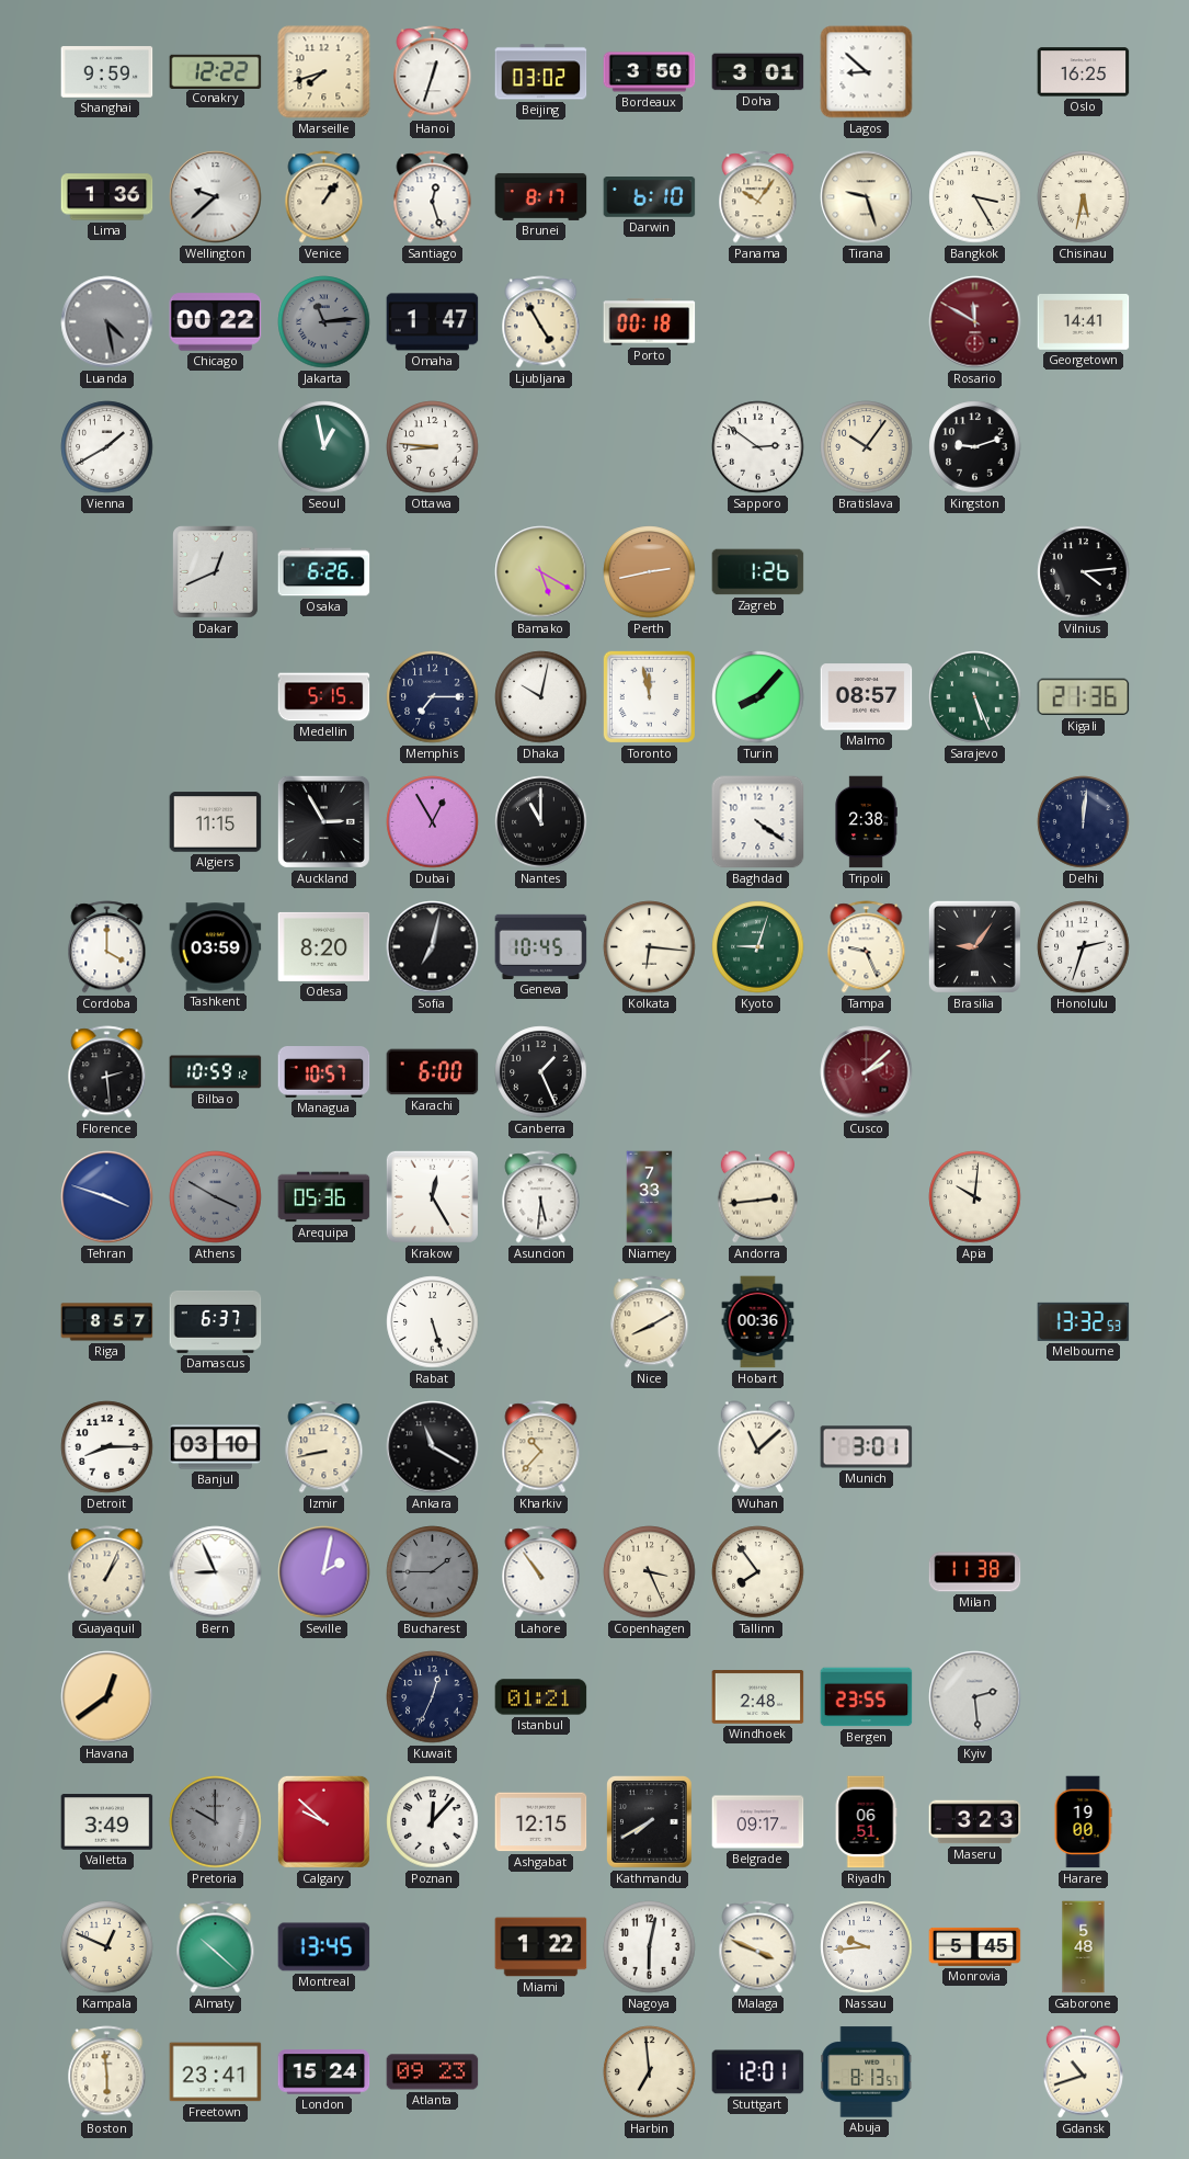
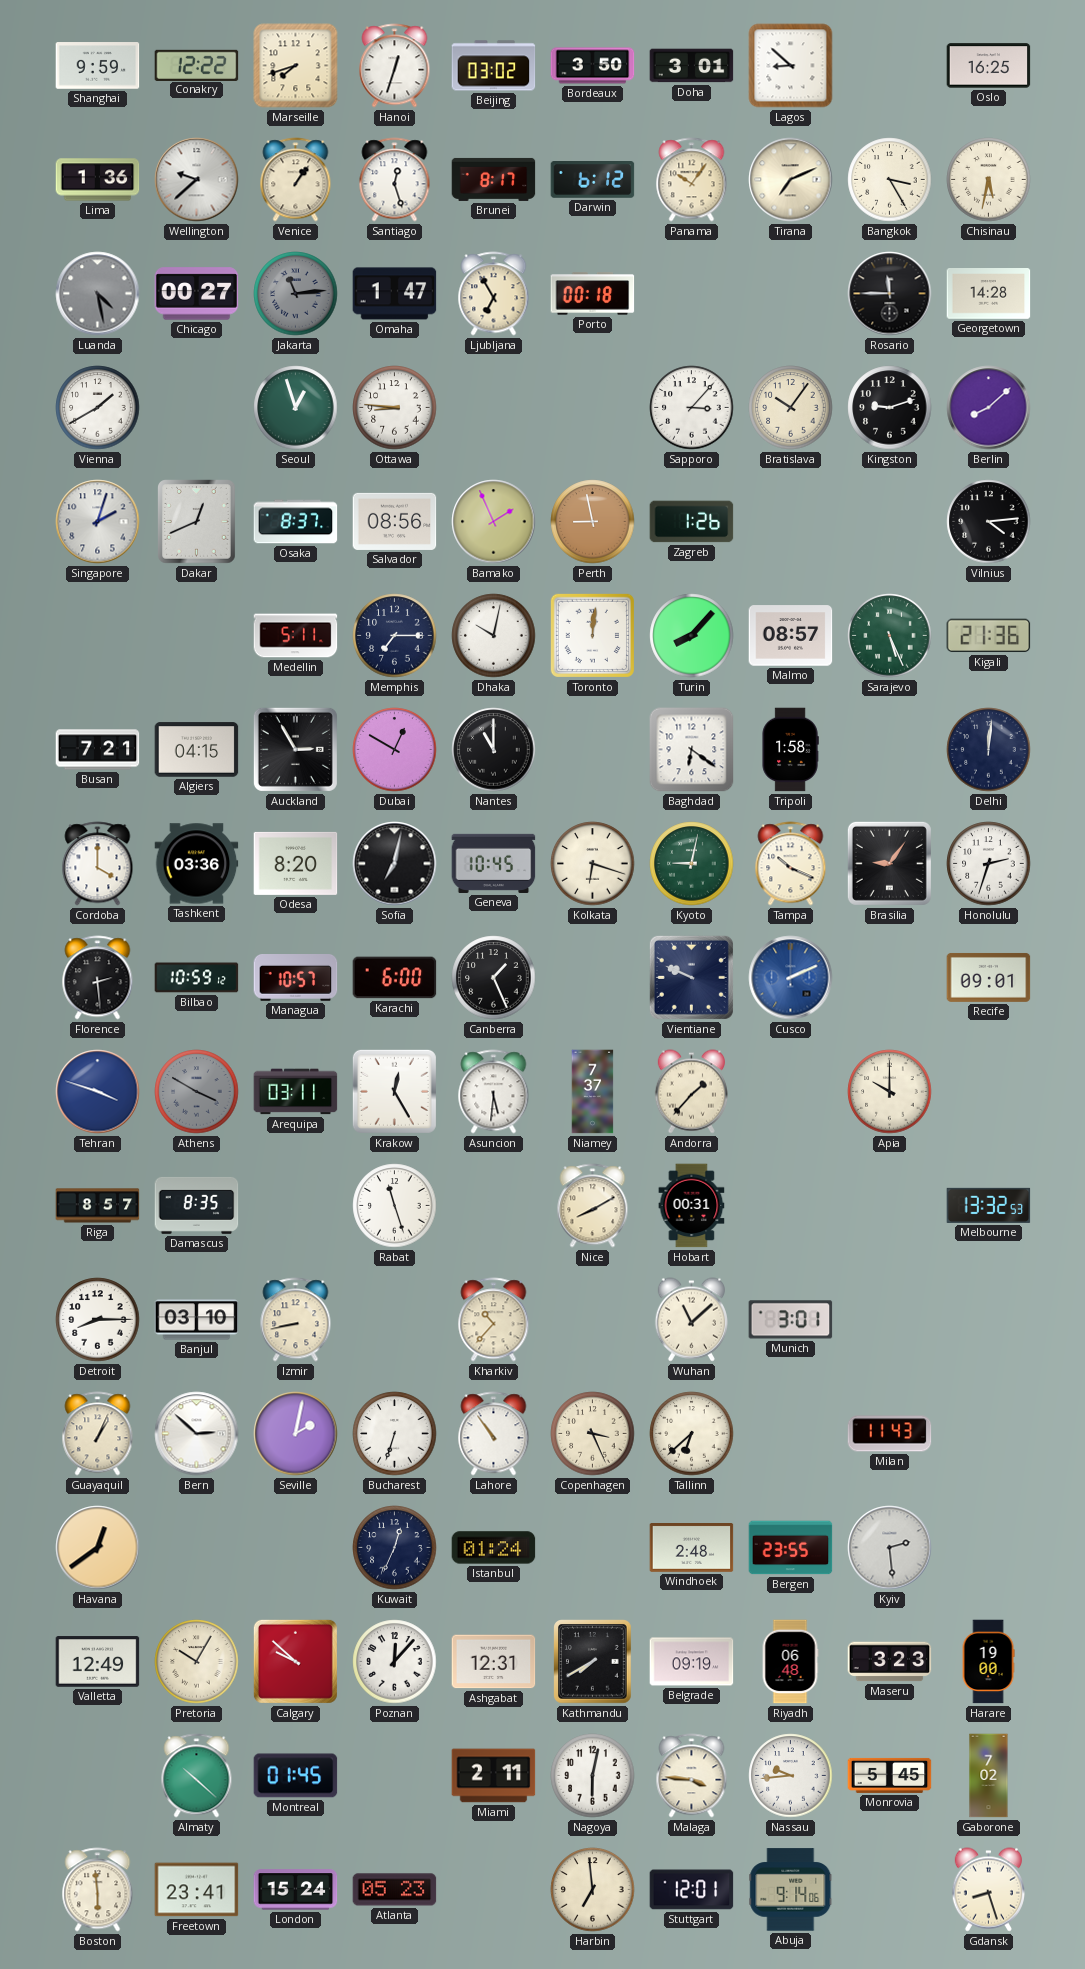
Darwin: 6:10 -> 6:12
Tirana: 9:27 -> 7:11
Chicago: 00:22 -> 00:27
Ljubljana: 4:55 -> 6:55
Rosario: 11:50 -> 11:45
Rosario dial: burgundy -> black
Georgetown: 14:41 -> 14:28
Seoul: 12:58 -> 12:57
Sapporo: 2:51 -> 3:07
Berlin: none -> 8:08
Singapore: none -> 2:03
Osaka: 6:26 -> 8:37
Salvador: none -> 08:56
Bamako: 5:20 -> 1:56
Perth: 2:43 -> 8:58
Medellin: 5:15 -> 5:11
Toronto: 11:58 -> 12:01
Busan: none -> 7:21
Algiers: 11:15 -> 04:15
Dubai: 12:55 -> 12:50
Baghdad: 4:21 -> 6:21
Tripoli: 2:38 -> 1:58
Tashkent: 03:59 -> 03:36
Kolkata: 6:16 -> 6:18
Kyoto: 9:03 -> 9:02
Tampa: 9:26 -> 10:19
Vientiane: none -> 9:49
Cusco: 2:08 -> 2:11
Cusco dial: burgundy -> blue
Recife: none -> 09:01
Arequipa: 05:36 -> 03:11
Niamey: 7:33 -> 7:37
Andorra: 2:44 -> 1:37
Apia: 10:01 -> 10:00
Damascus: 6:37 -> 8:35
Rabat: 5:27 -> 11:27
Hobart: 00:36 -> 00:31
Ankara: 11:20 -> none
Bern: 8:56 -> 2:52
Bucharest: 1:45 -> 6:33
Bucharest dial: grey -> white
Tallinn: 7:54 -> 6:38
Milan: 11:38 -> 11:43
Istanbul: 01:21 -> 01:24
Valletta: 3:49 -> 12:49
Pretoria: 10:00 -> 10:05
Pretoria dial: grey -> cream
Ashgabat: 12:15 -> 12:31
Belgrade: 09:17 -> 09:19
Riyadh: 06:51 -> 06:48
Kampala: 12:49 -> none
Montreal: 13:45 -> 01:45
Miami: 1:22 -> 2:11
Malaga: 3:49 -> 3:46
Gaborone: 5:48 -> 7:02
Atlanta: 09:23 -> 05:23
Abuja: 8:13 -> 9:14
Gdansk: 10:42 -> 8:27
